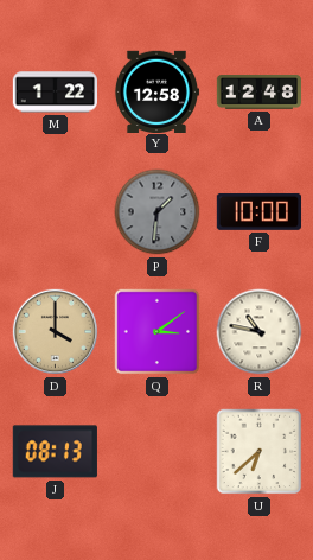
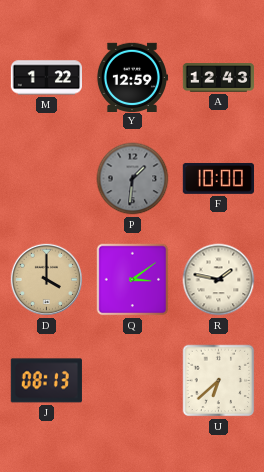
Y: 12:58 -> 12:59
A: 12:48 -> 12:43
R: 10:47 -> 1:47
